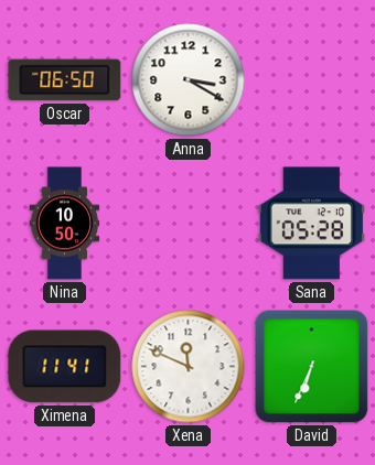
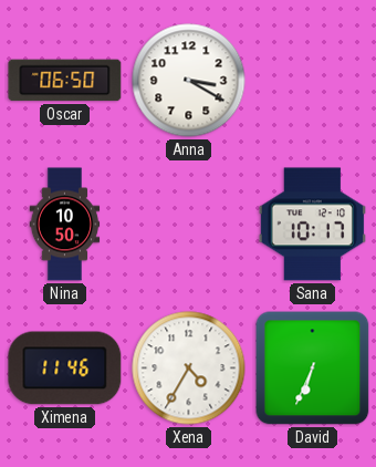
Sana: 05:28 -> 10:17
Ximena: 11:41 -> 11:46
Xena: 11:49 -> 4:35
